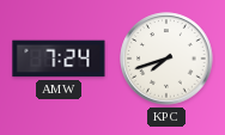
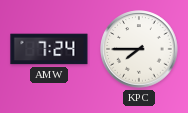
KPC: 7:42 -> 7:45
